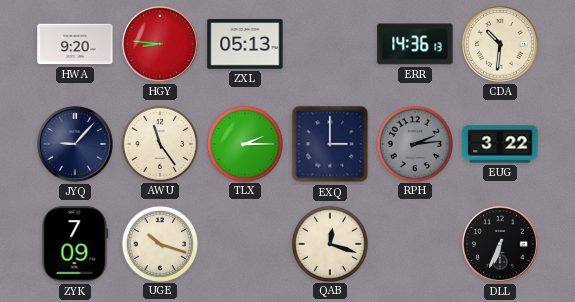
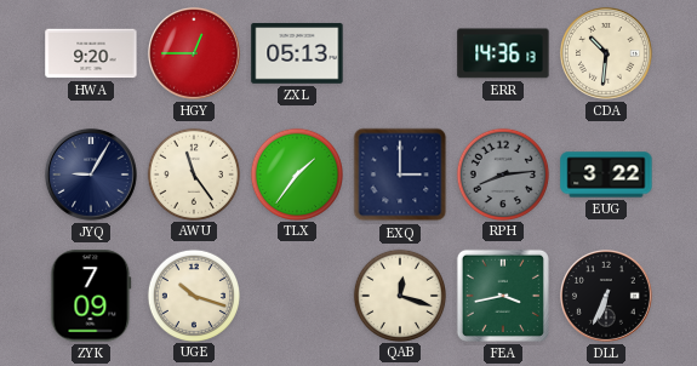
HGY: 8:46 -> 12:45
JYQ: 9:07 -> 9:05
TLX: 2:15 -> 1:36
RPH: 2:14 -> 8:14
FEA: none -> 3:43
